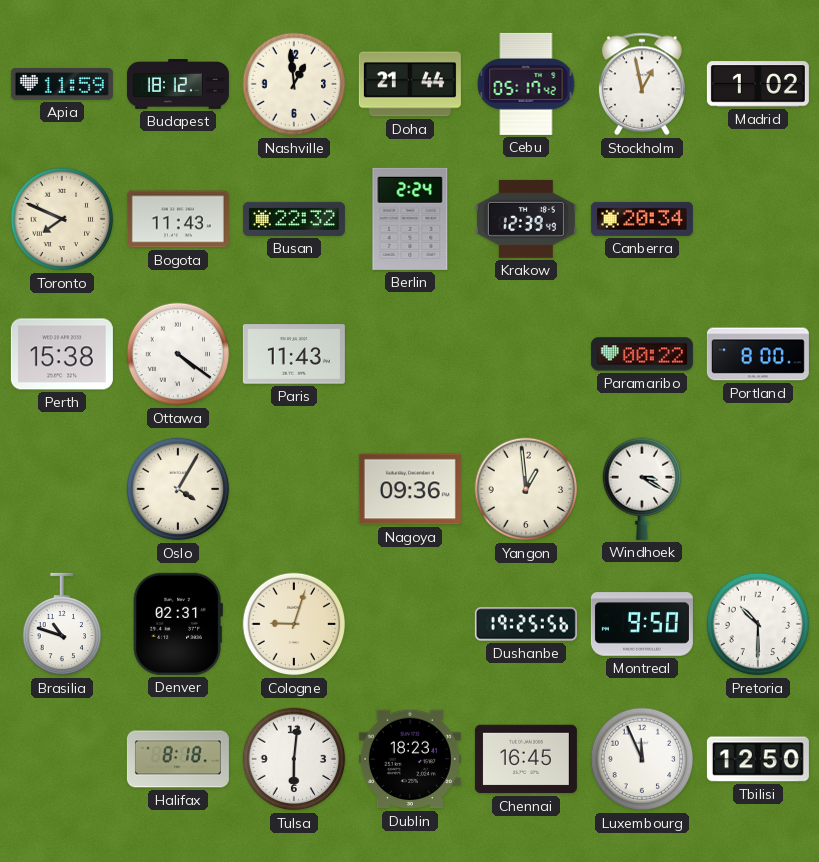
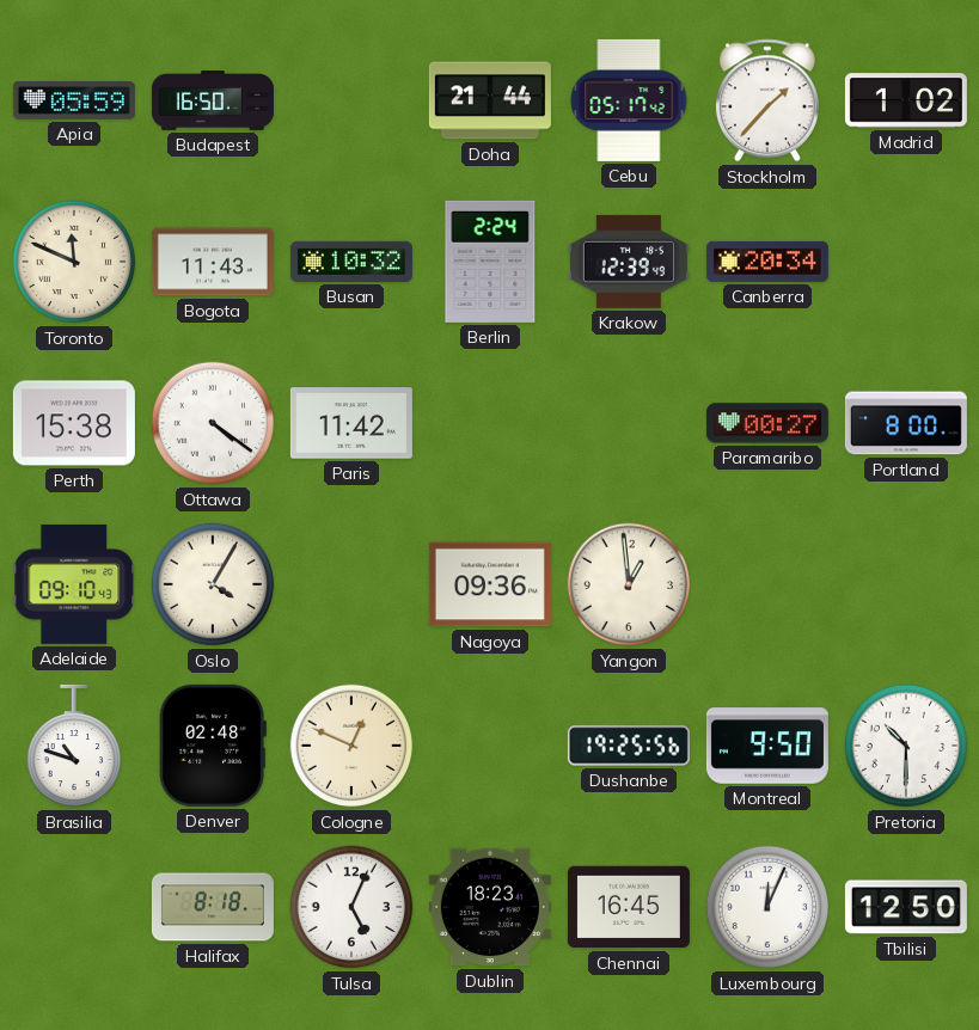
Apia: 11:59 -> 05:59
Budapest: 18:12 -> 16:50
Nashville: 12:59 -> none
Stockholm: 12:58 -> 1:37
Toronto: 7:49 -> 11:49
Busan: 22:32 -> 10:32
Paris: 11:43 -> 11:42
Paramaribo: 00:22 -> 00:27
Adelaide: none -> 09:10
Windhoek: 3:20 -> none
Denver: 02:31 -> 02:48
Cologne: 9:03 -> 12:49
Tulsa: 6:01 -> 5:04
Luxembourg: 11:56 -> 12:04
